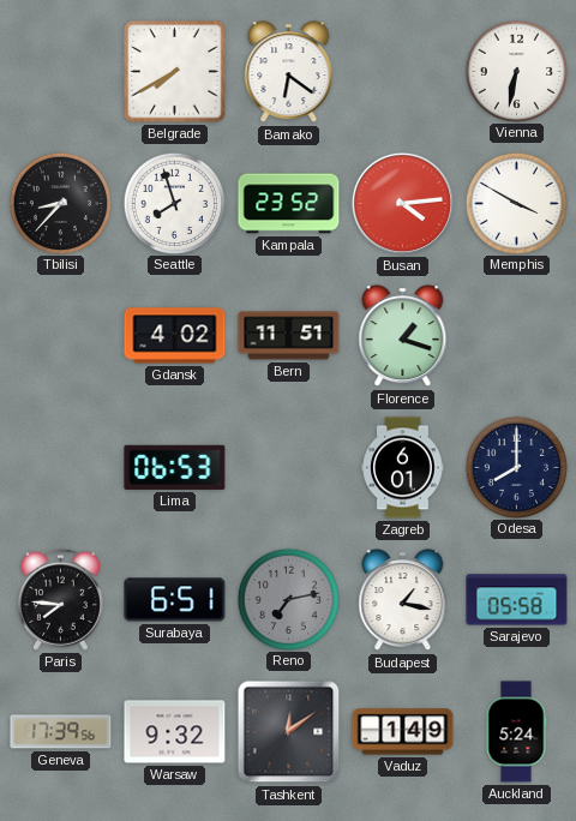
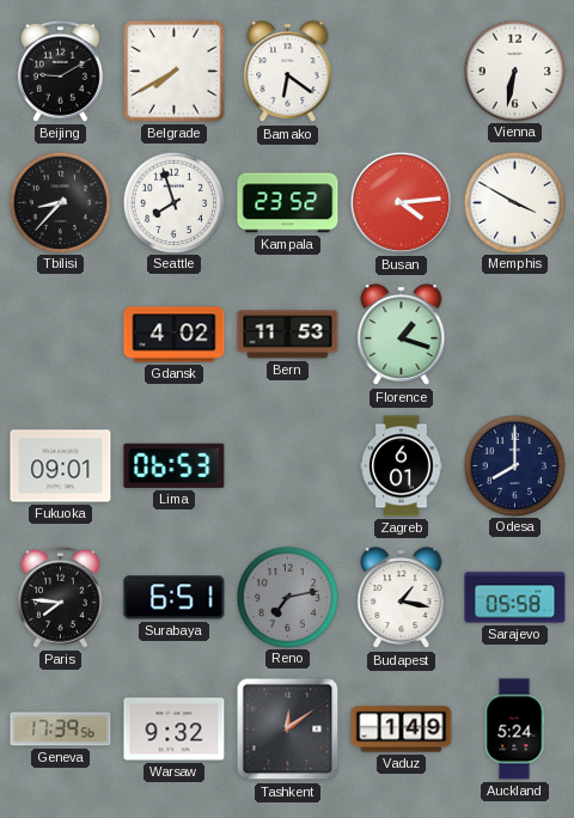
Beijing: none -> 9:10
Bern: 11:51 -> 11:53
Fukuoka: none -> 09:01
